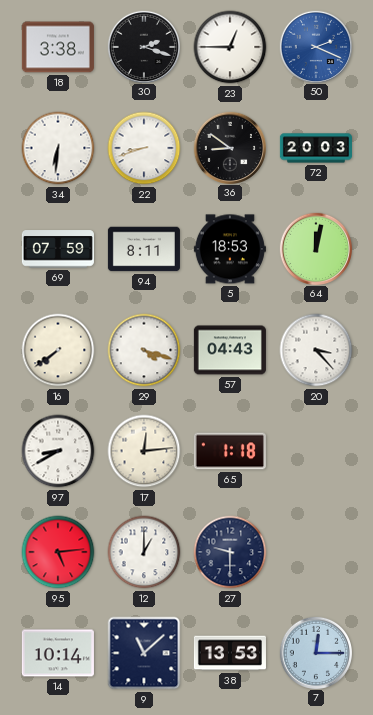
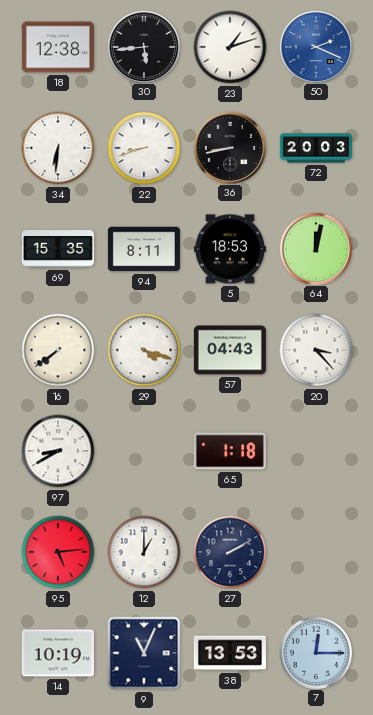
18: 3:38 -> 12:38
30: 2:18 -> 5:44
23: 12:45 -> 1:12
36: 8:51 -> 8:43
69: 07:59 -> 15:35
17: 12:14 -> none
27: 9:30 -> 2:10
14: 10:14 -> 10:19
9: 11:08 -> 11:04
